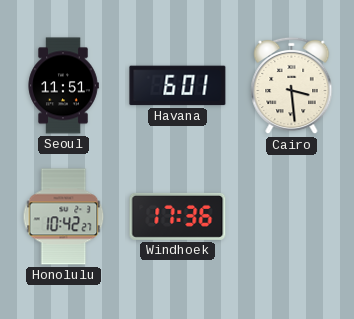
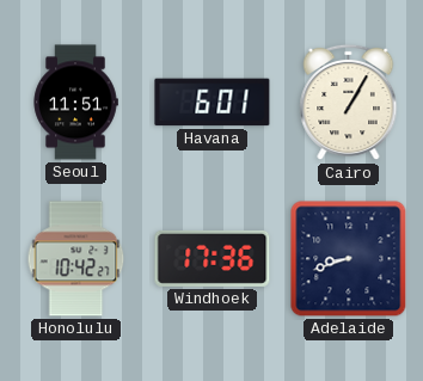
Cairo: 3:29 -> 1:05
Adelaide: none -> 8:42
